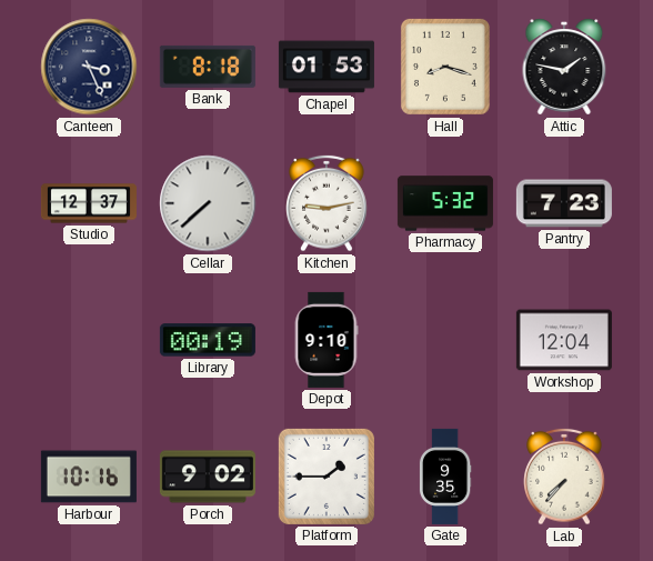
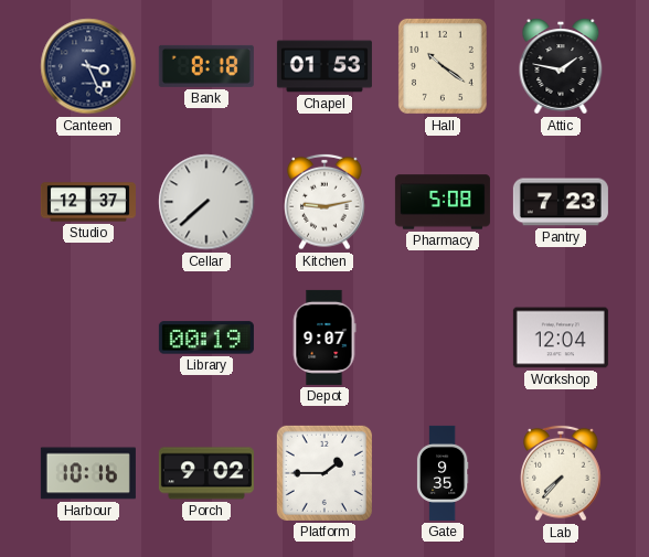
Hall: 8:18 -> 10:21
Pharmacy: 5:32 -> 5:08
Depot: 9:10 -> 9:07
